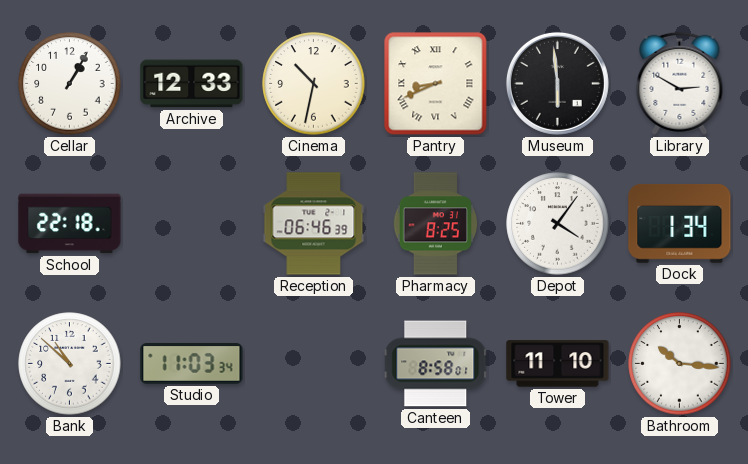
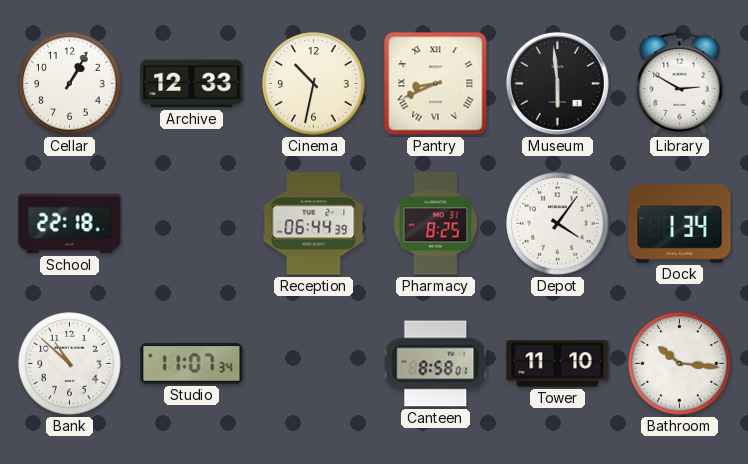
Reception: 06:46 -> 06:44
Studio: 11:03 -> 11:07
